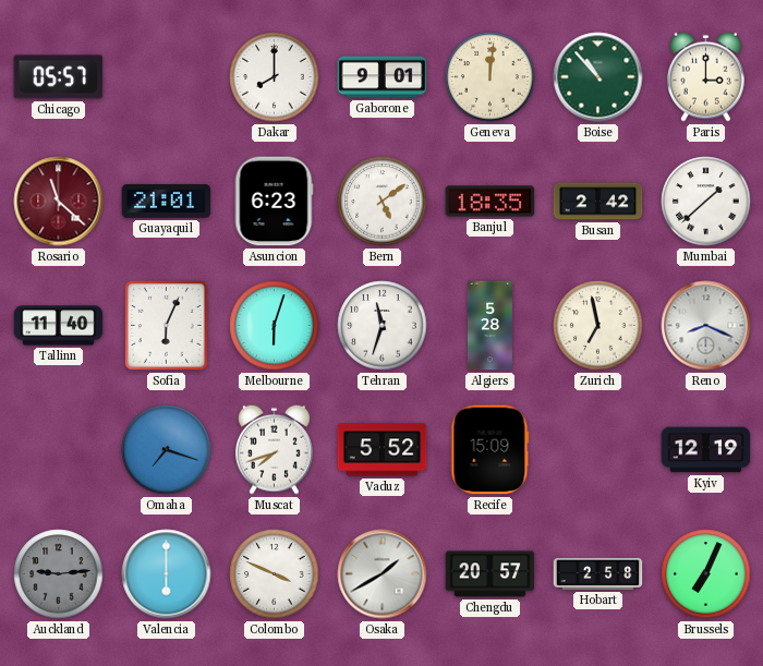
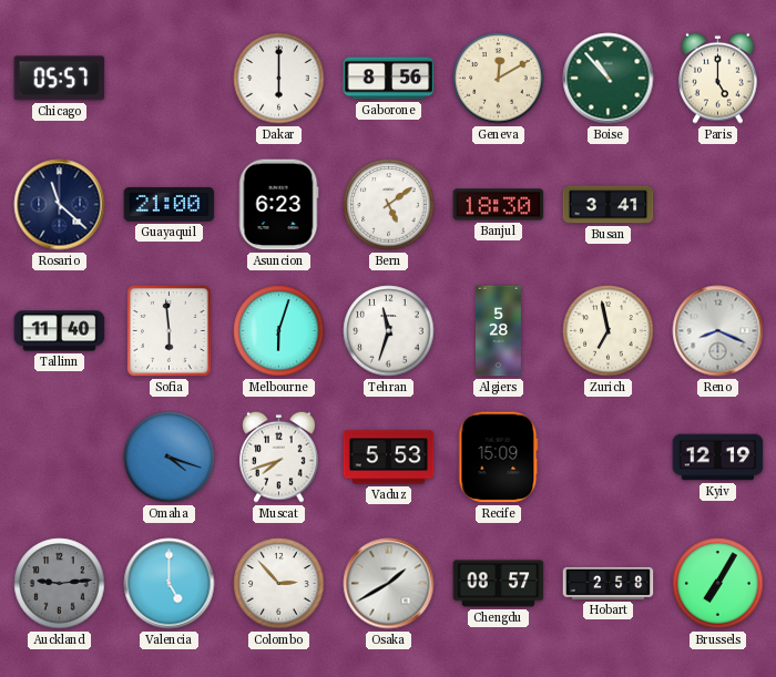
Dakar: 8:00 -> 6:00
Gaborone: 9:01 -> 8:56
Geneva: 12:01 -> 12:10
Paris: 3:00 -> 5:00
Rosario dial: burgundy -> navy
Guayaquil: 21:01 -> 21:00
Banjul: 18:35 -> 18:30
Busan: 2:42 -> 3:41
Mumbai: 1:38 -> none
Sofia: 6:04 -> 5:59
Omaha: 7:18 -> 4:18
Vaduz: 5:52 -> 5:53
Valencia: 6:00 -> 5:00
Colombo: 3:49 -> 2:53
Chengdu: 20:57 -> 08:57
Brussels: 7:04 -> 7:05
